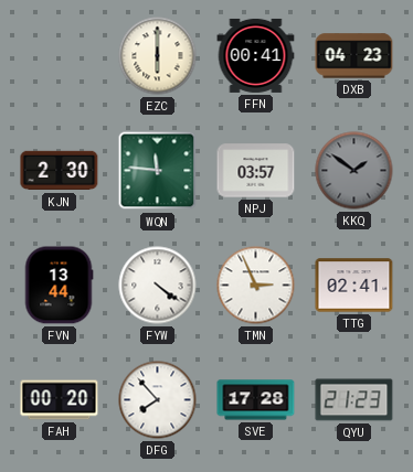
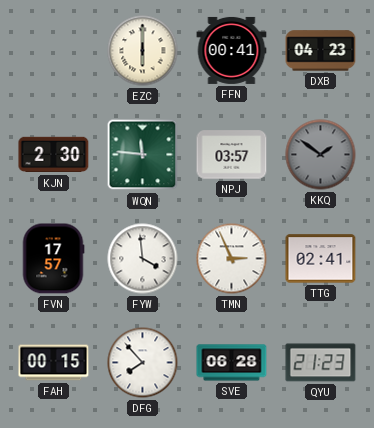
FVN: 13:44 -> 17:57
FYW: 4:21 -> 3:59
FAH: 00:20 -> 00:15
SVE: 17:28 -> 06:28
